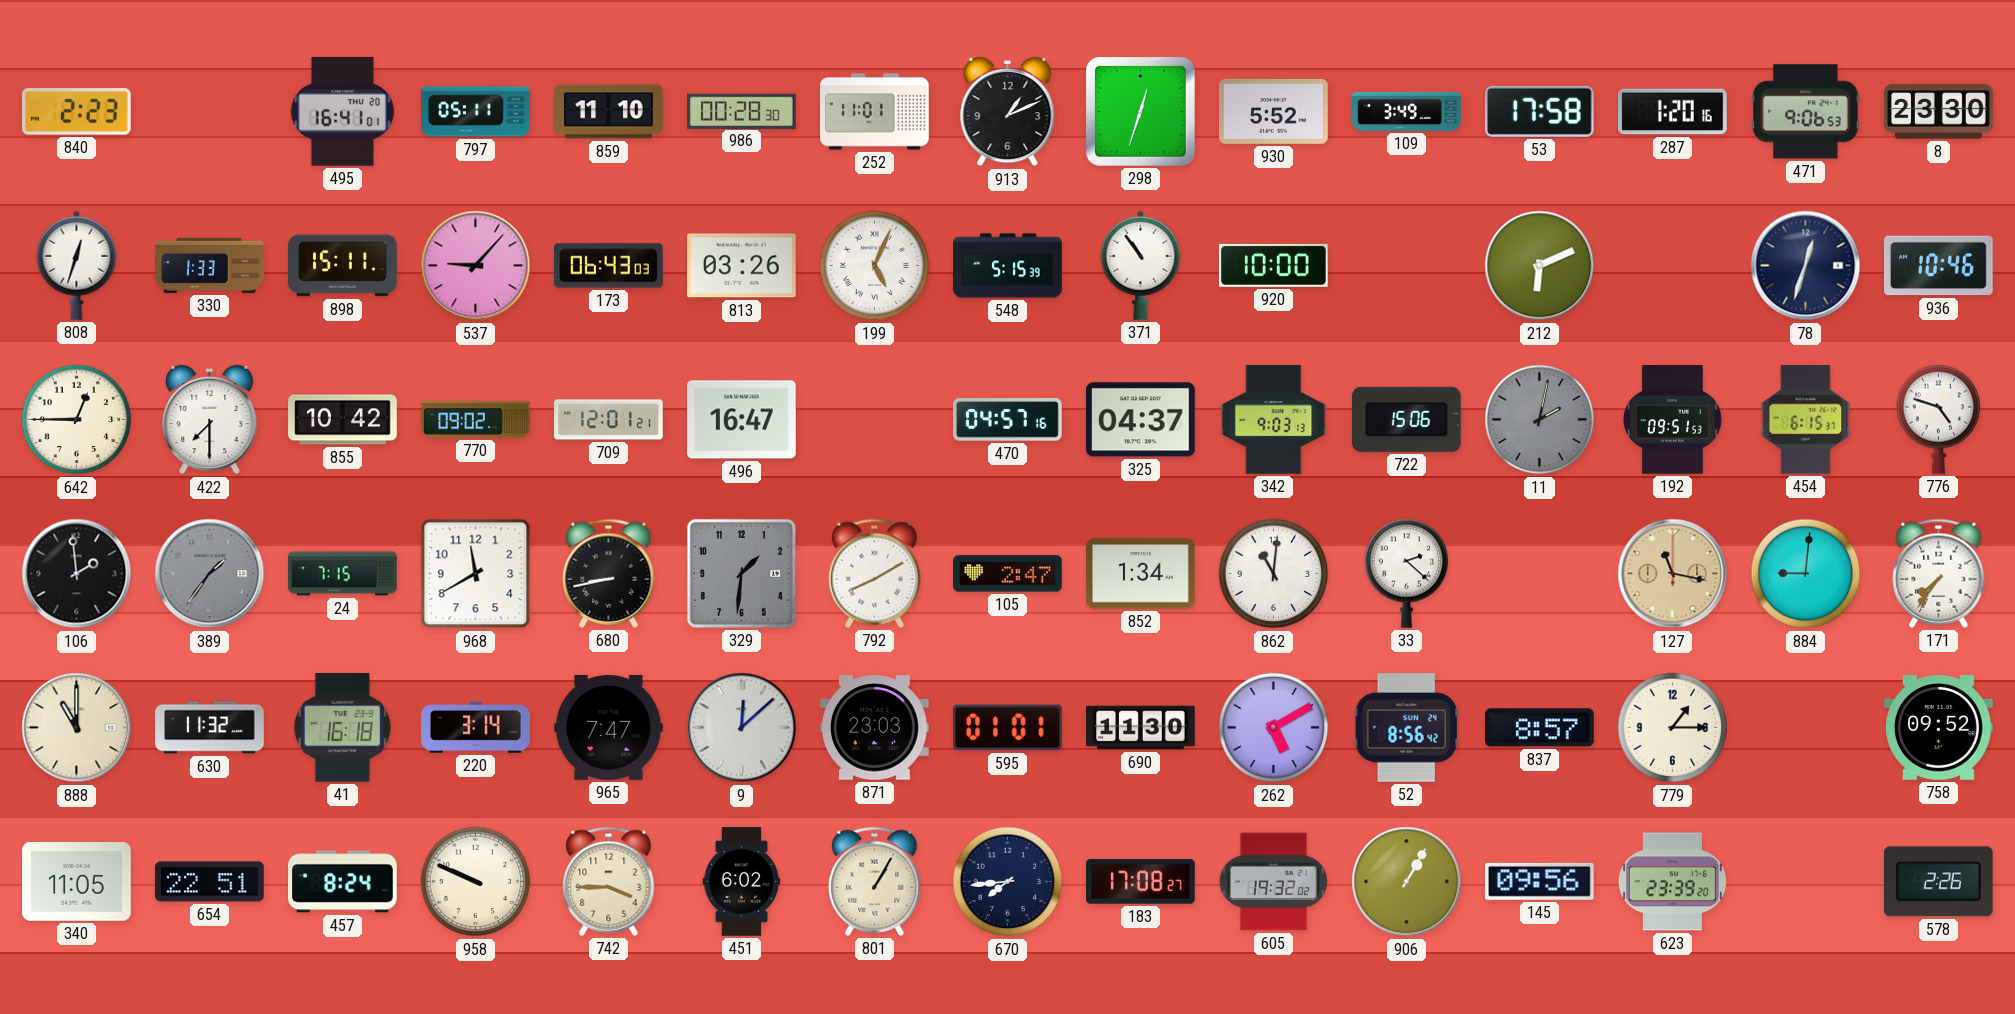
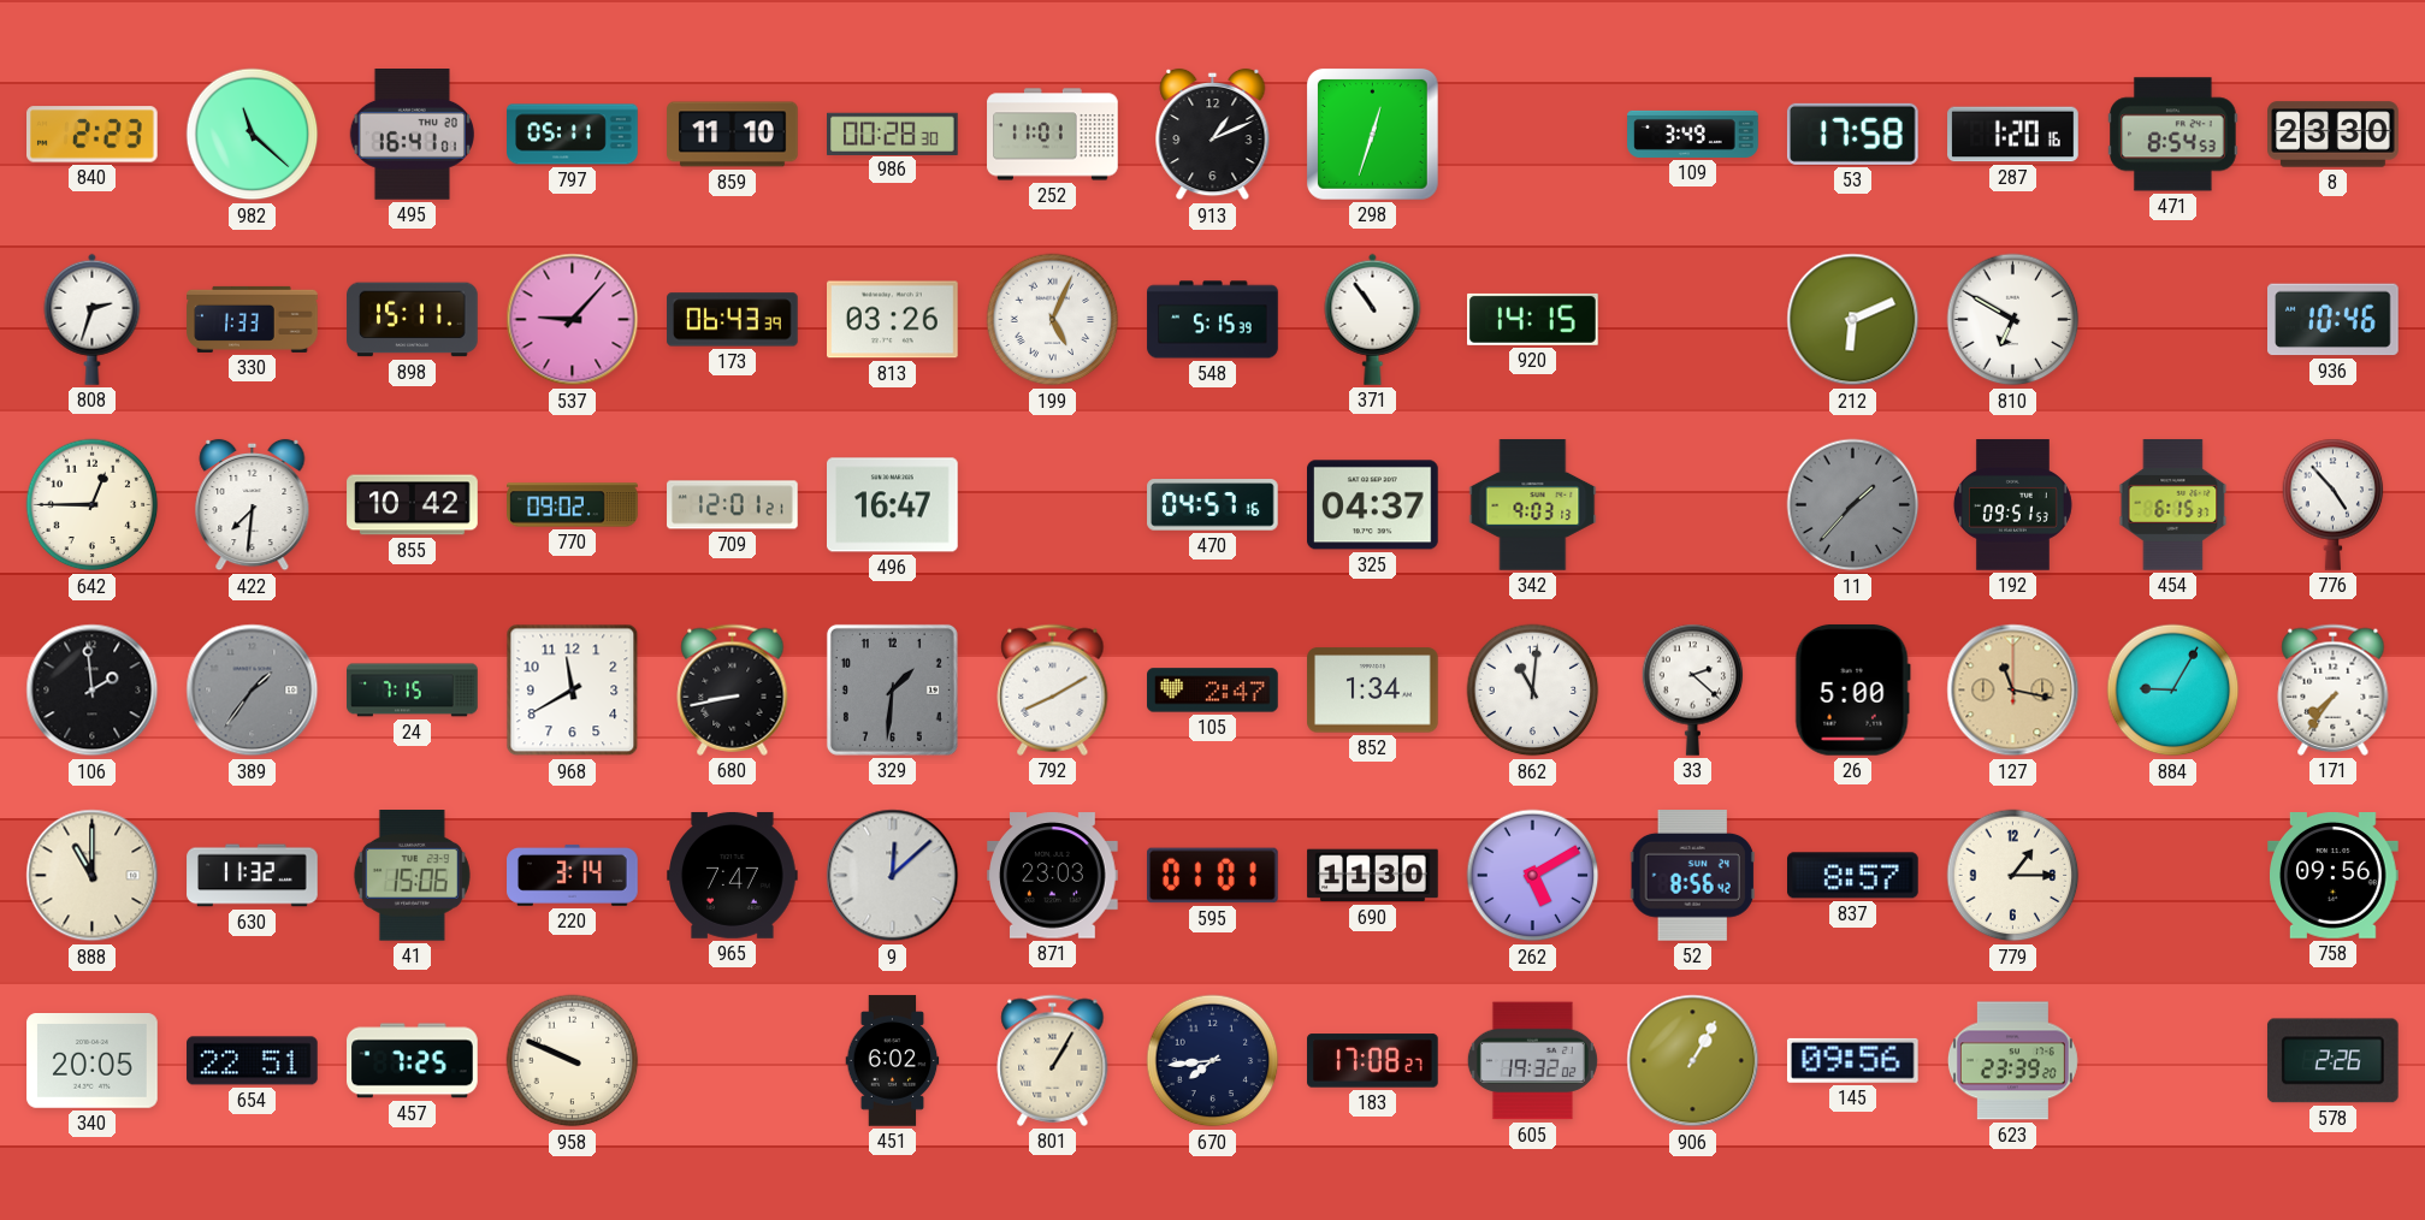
982: none -> 11:22
930: 5:52 -> none
471: 9:06 -> 8:54
808: 12:33 -> 2:33
173: 06:43:03 -> 06:43:39
920: 10:00 -> 14:15
810: none -> 6:50
78: 12:33 -> none
422: 7:30 -> 7:31
722: 15:06 -> none
11: 2:02 -> 1:37
776: 4:48 -> 4:53
26: none -> 5:00
884: 9:01 -> 9:05
41: 16:18 -> 15:06
758: 09:52 -> 09:56
340: 11:05 -> 20:05
457: 8:24 -> 7:25
742: 3:45 -> none
